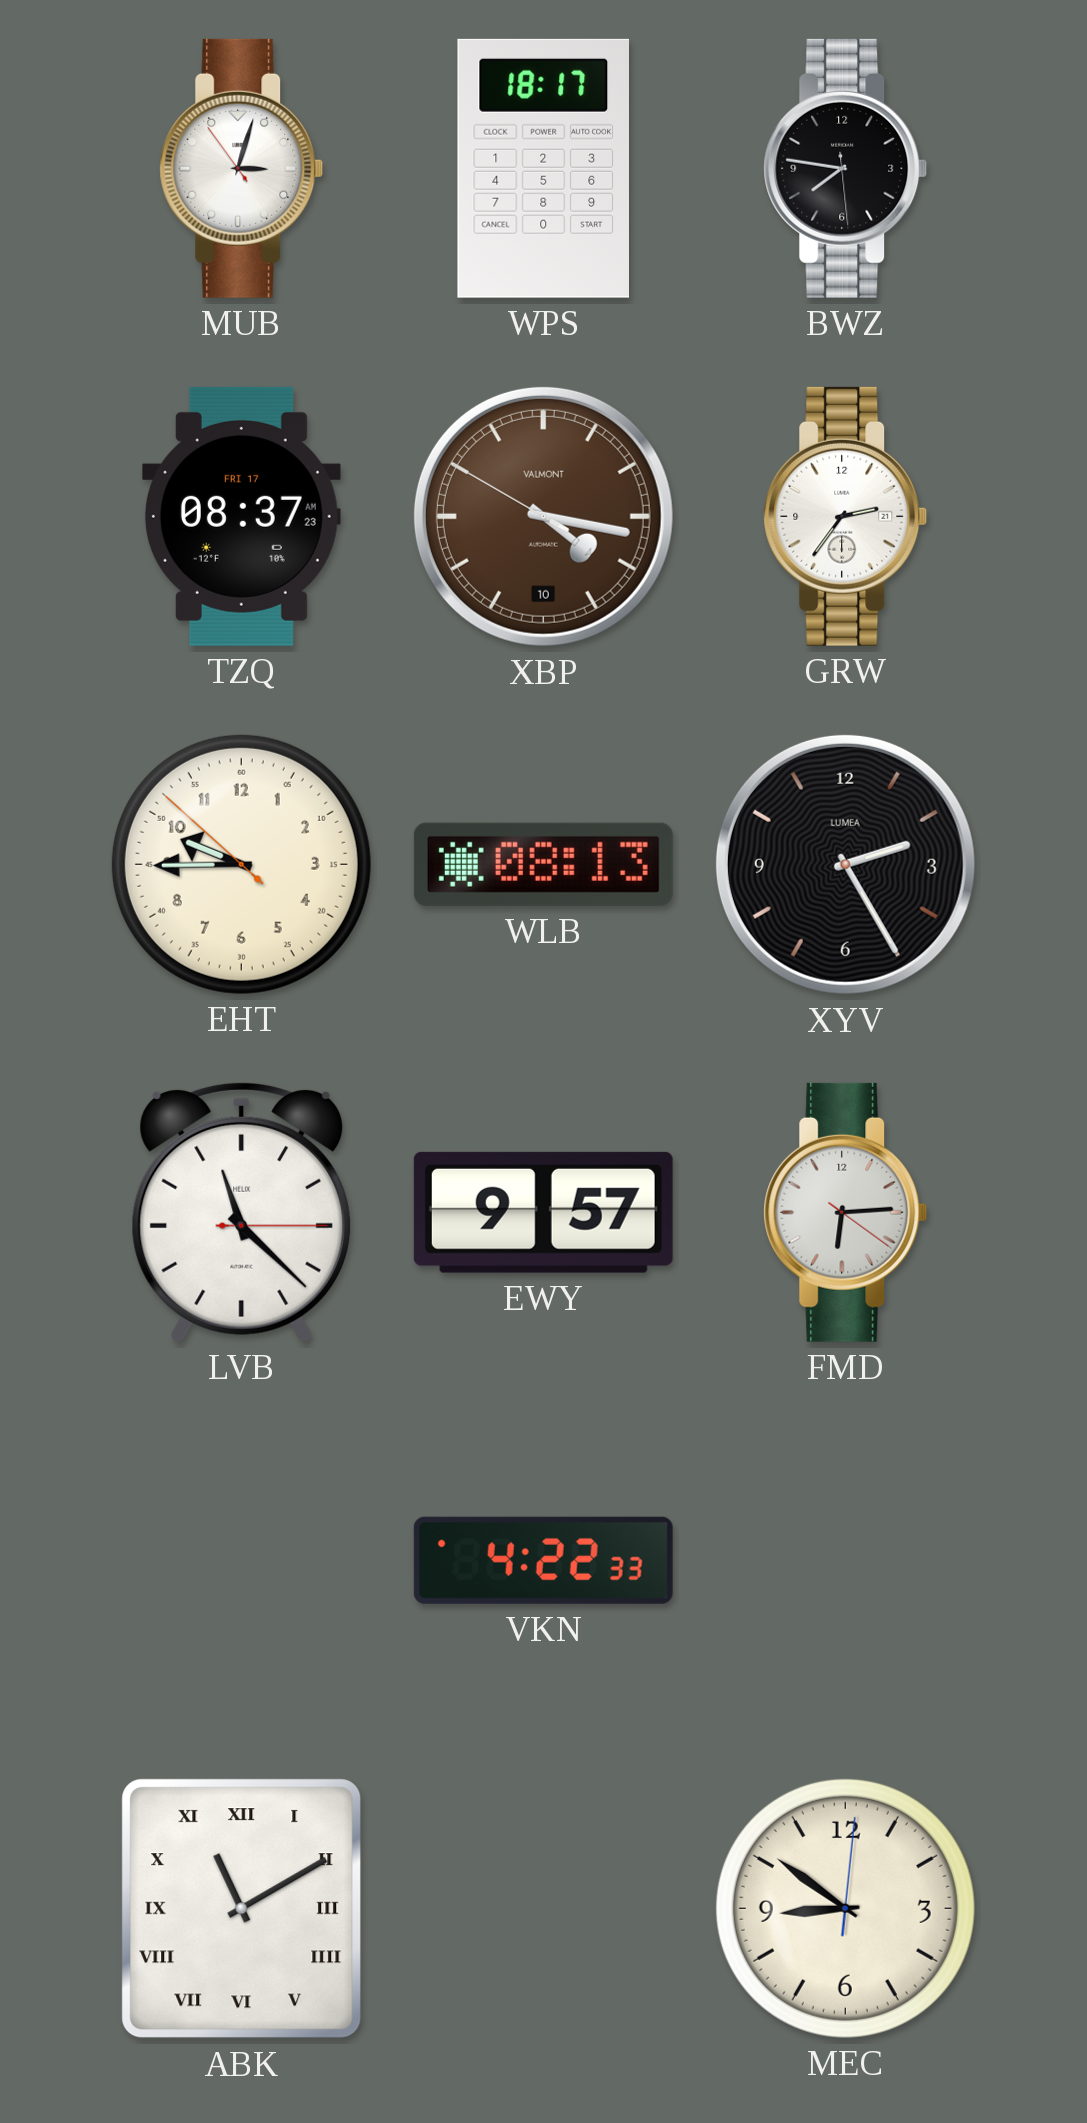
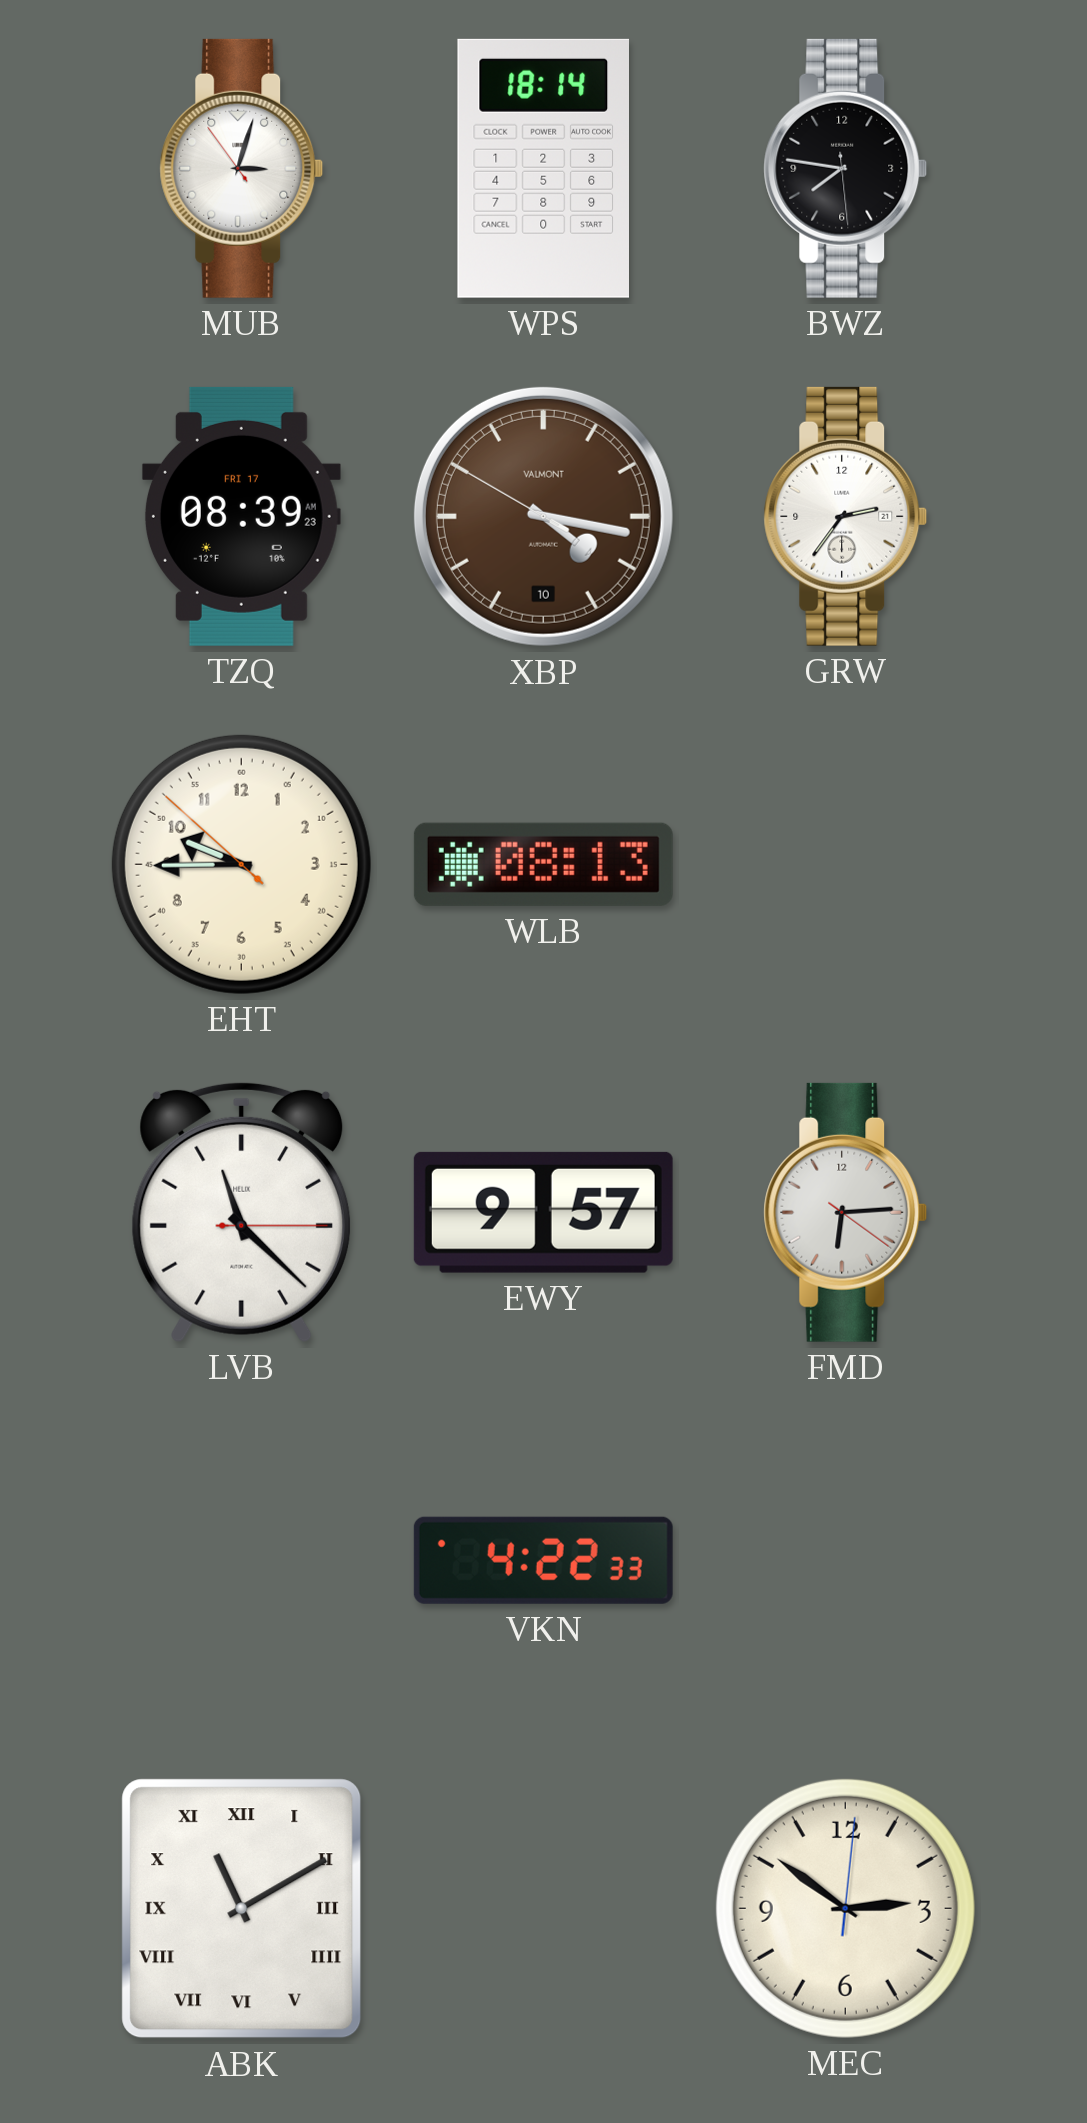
WPS: 18:17 -> 18:14
TZQ: 08:37 -> 08:39
XYV: 2:25 -> none
MEC: 8:51 -> 2:51
